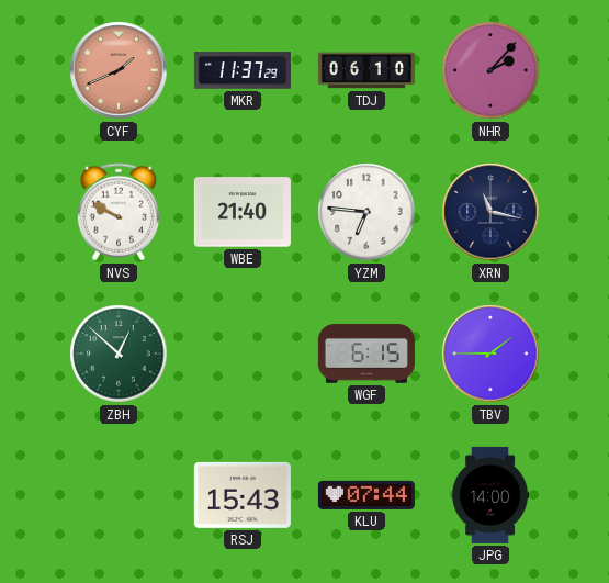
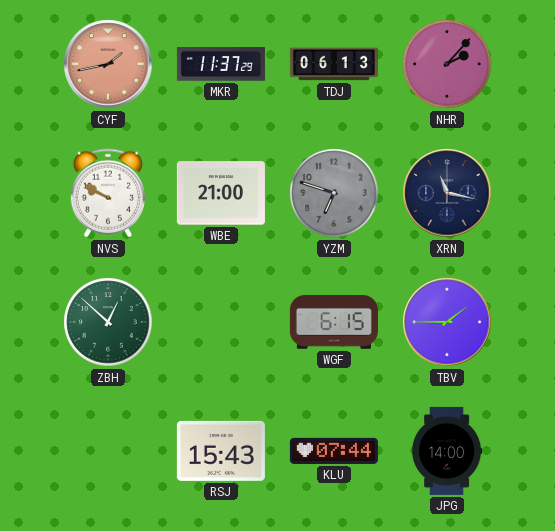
CYF: 1:41 -> 1:43
TDJ: 06:10 -> 06:13
WBE: 21:40 -> 21:00
YZM: 6:46 -> 6:48
YZM dial: white -> grey
